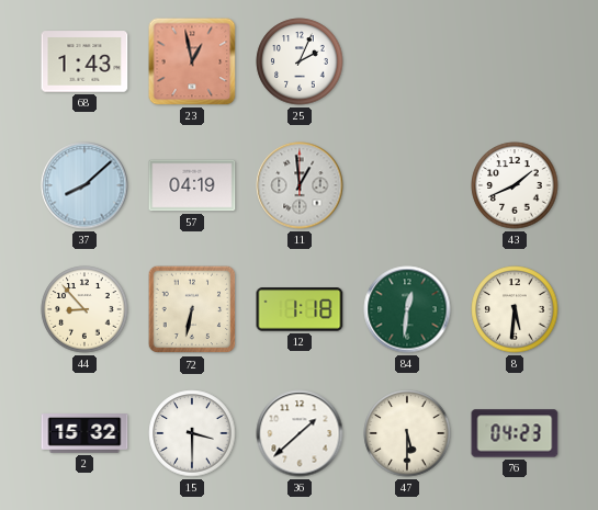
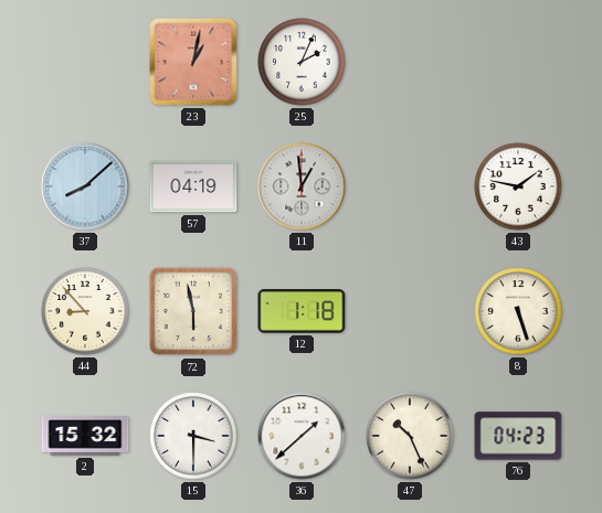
68: 1:43 -> none
23: 12:58 -> 1:02
43: 1:41 -> 1:47
72: 6:32 -> 5:58
84: 12:31 -> none
8: 5:31 -> 5:27
47: 5:30 -> 10:26
